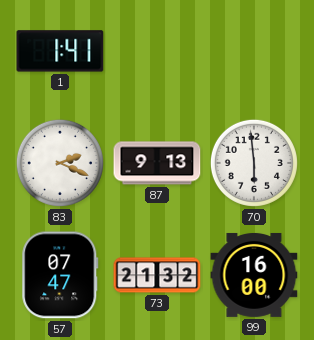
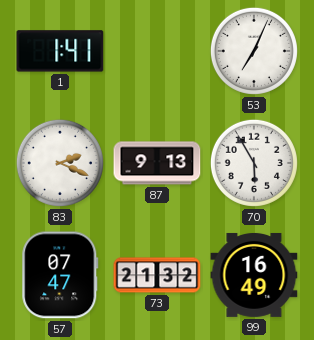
53: none -> 7:04
70: 5:59 -> 5:55
99: 16:00 -> 16:49
